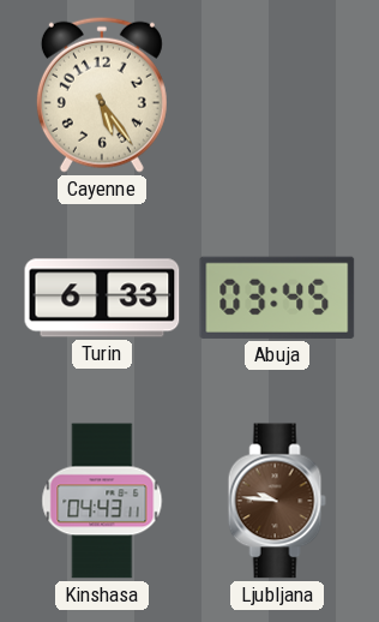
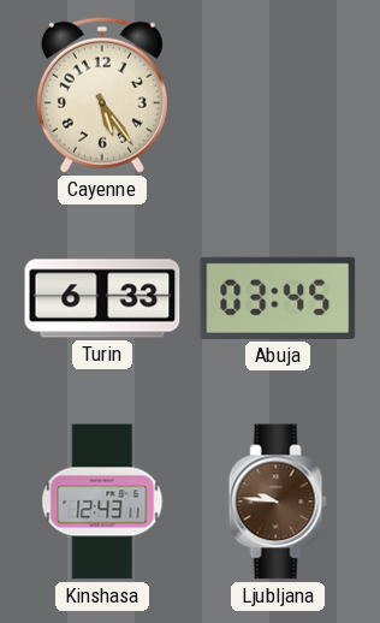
Kinshasa: 04:43 -> 12:43
